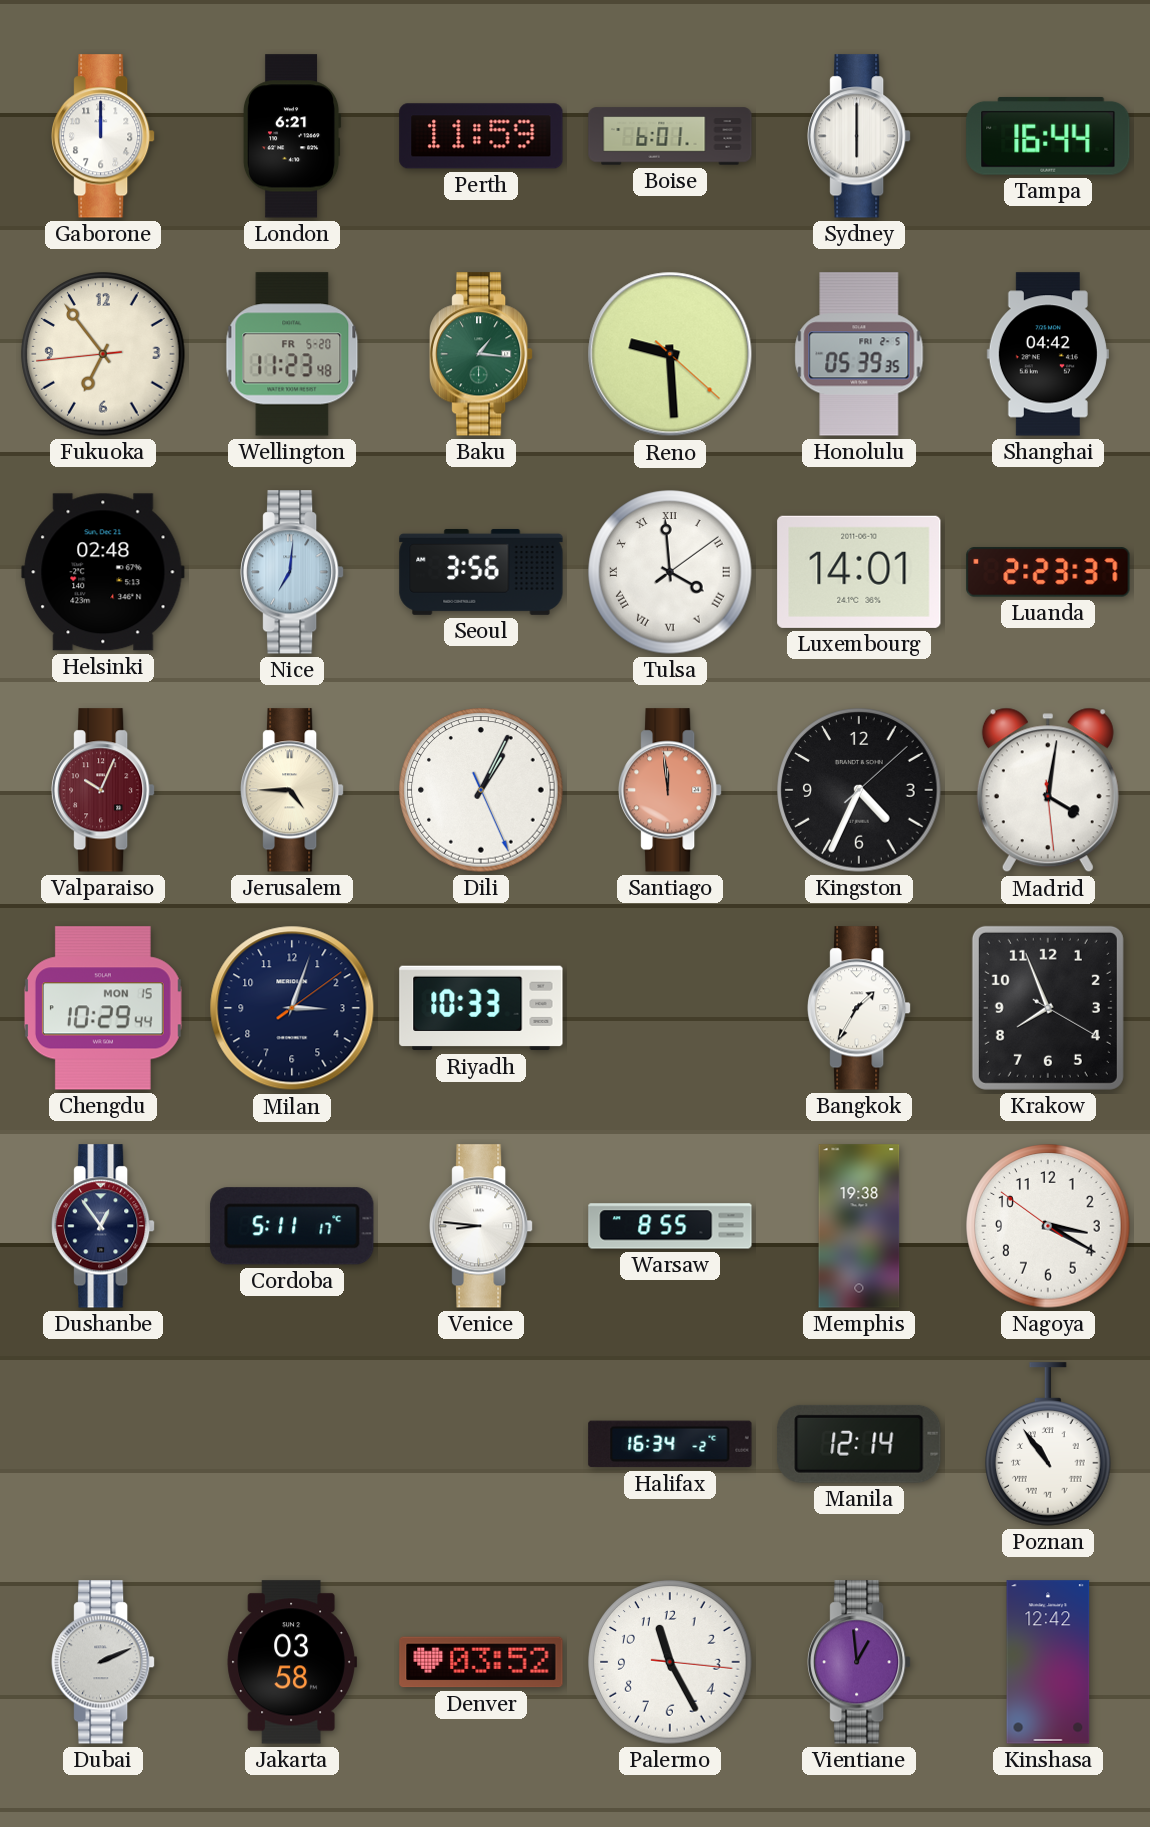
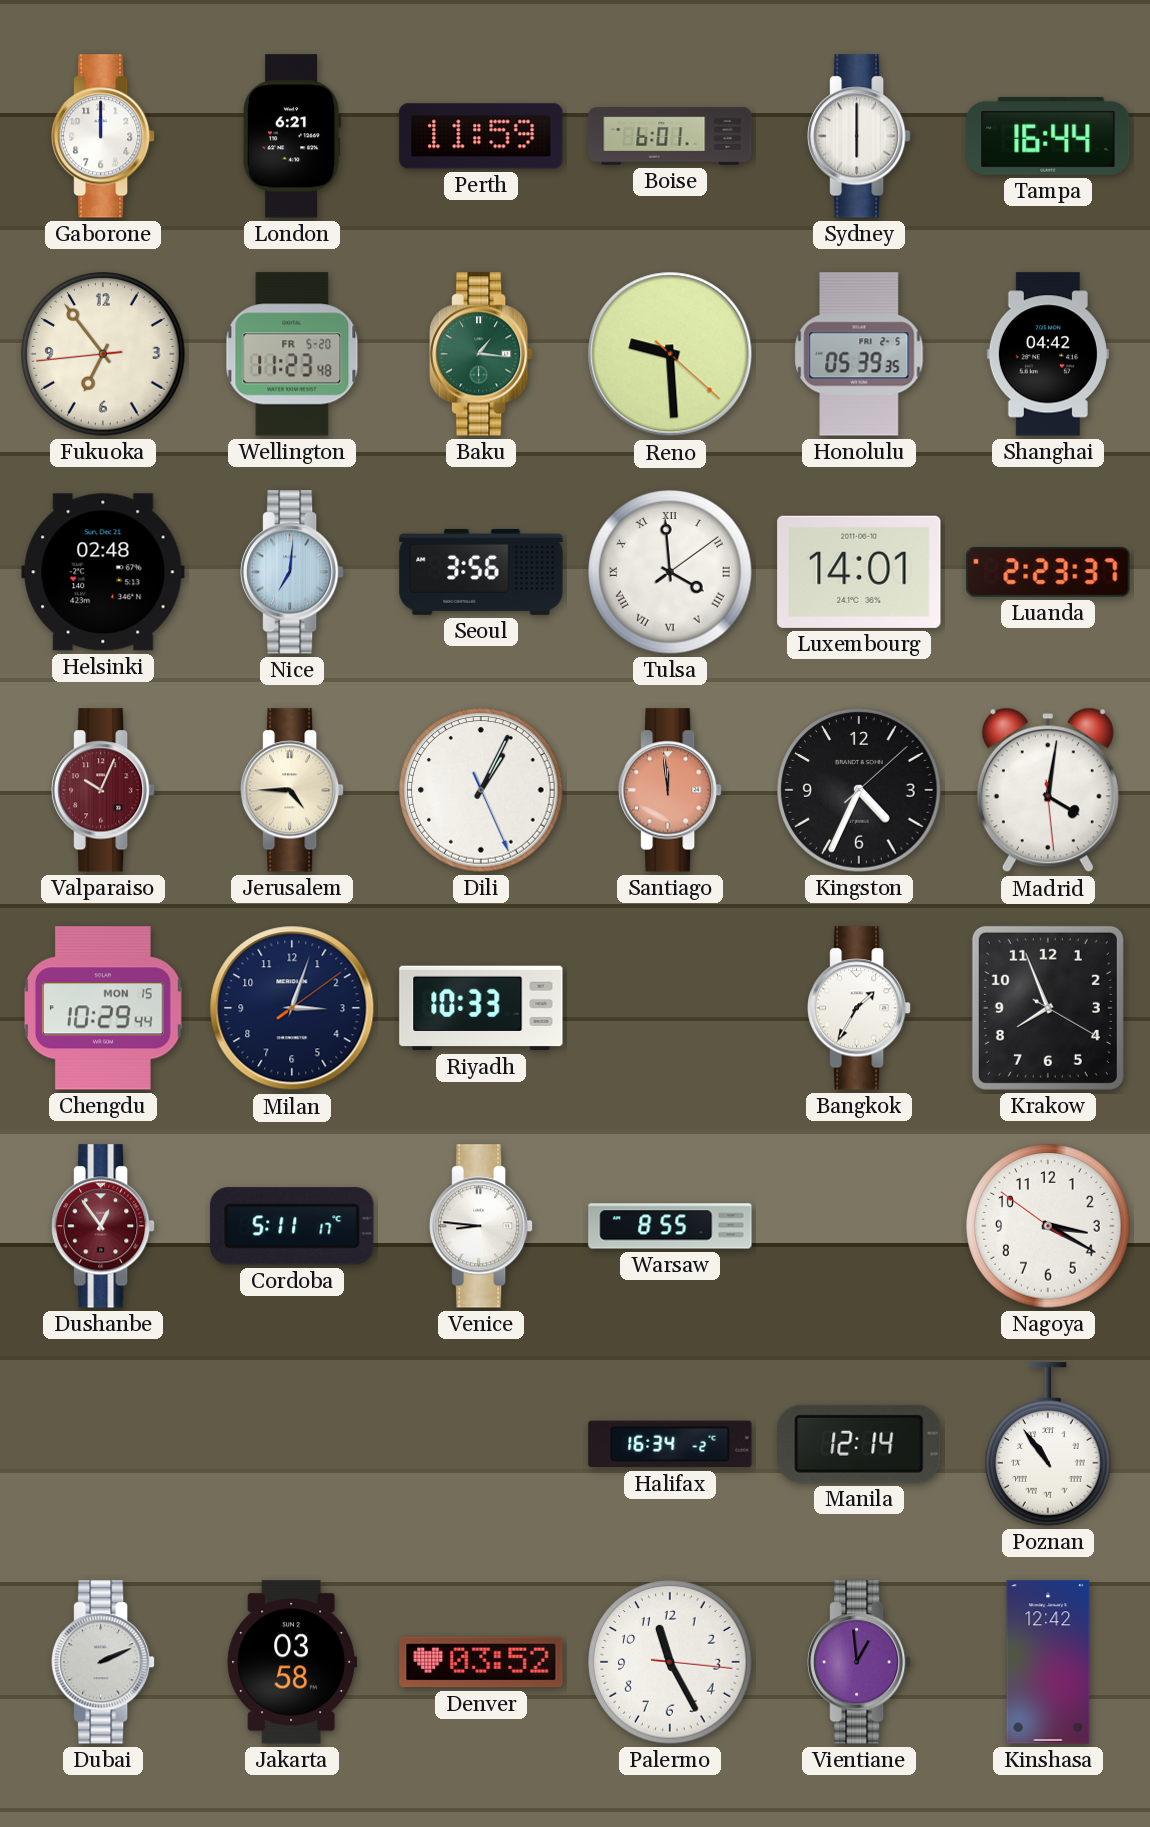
Dushanbe dial: navy -> burgundy
Memphis: 19:38 -> none
